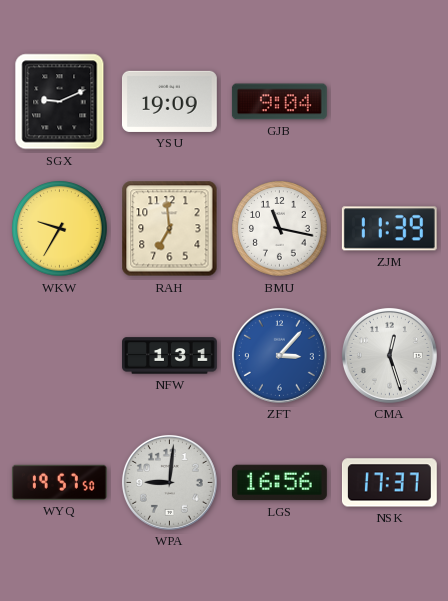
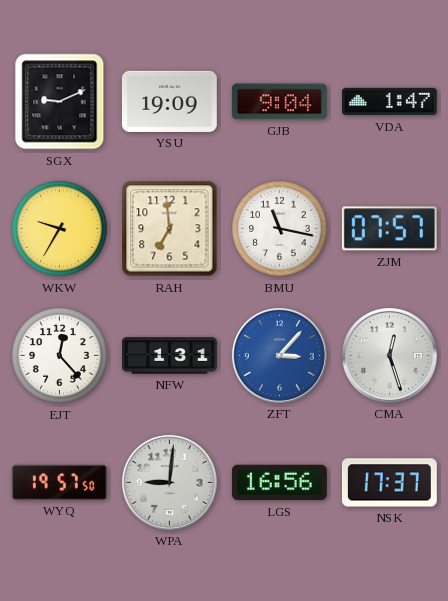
VDA: none -> 1:47
ZJM: 11:39 -> 07:57
EJT: none -> 12:23
